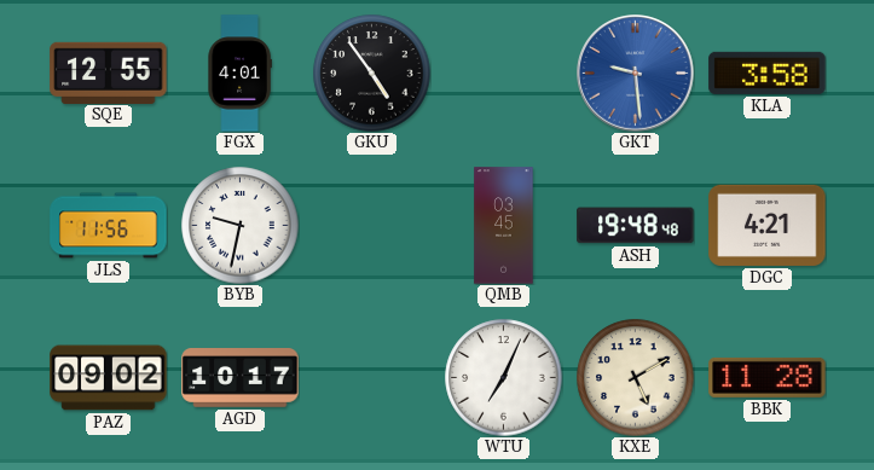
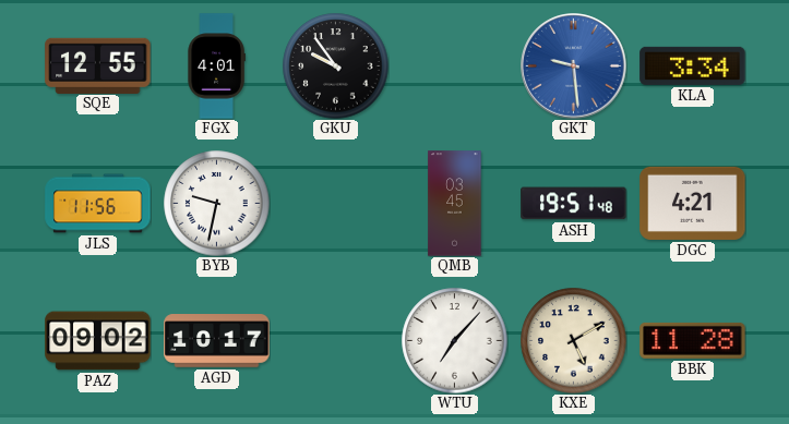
GKU: 4:54 -> 9:54
KLA: 3:58 -> 3:34
ASH: 19:48 -> 19:51
WTU: 7:04 -> 7:07
